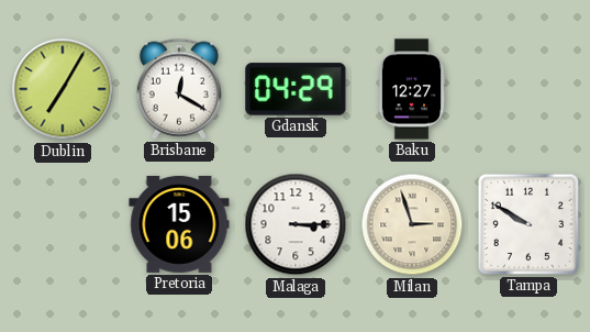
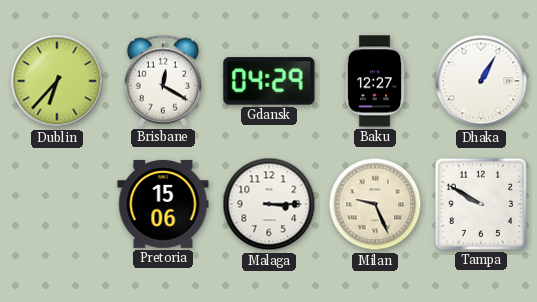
Dublin: 7:05 -> 6:37
Dhaka: none -> 1:05
Milan: 2:57 -> 9:26
